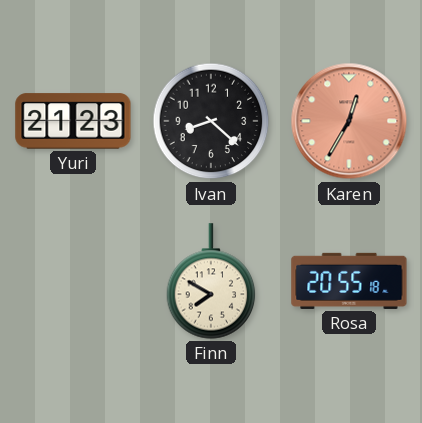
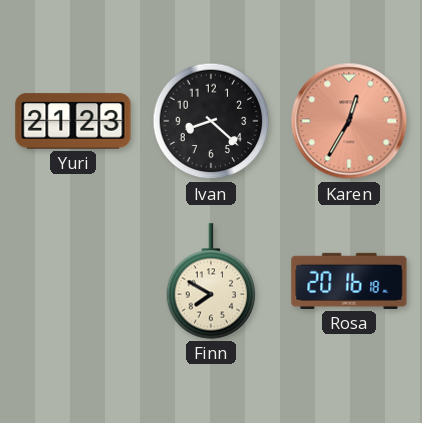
Rosa: 20:55 -> 20:16
